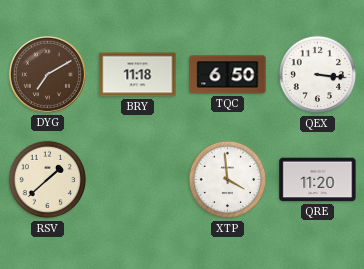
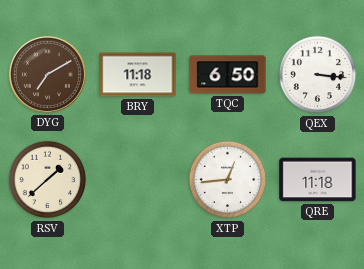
XTP: 3:59 -> 12:44
QRE: 11:20 -> 11:18
